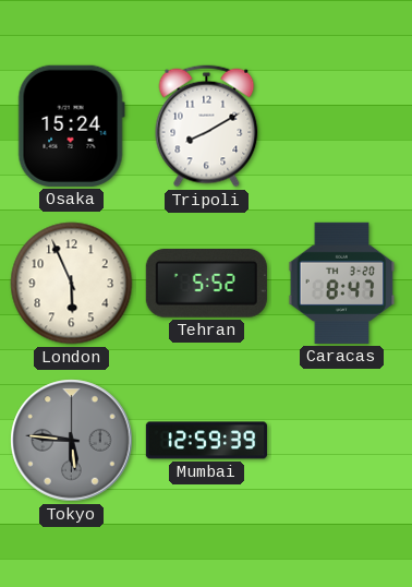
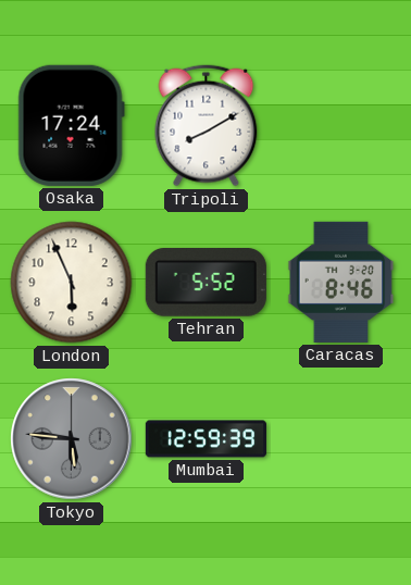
Osaka: 15:24 -> 17:24
Caracas: 8:47 -> 8:46
